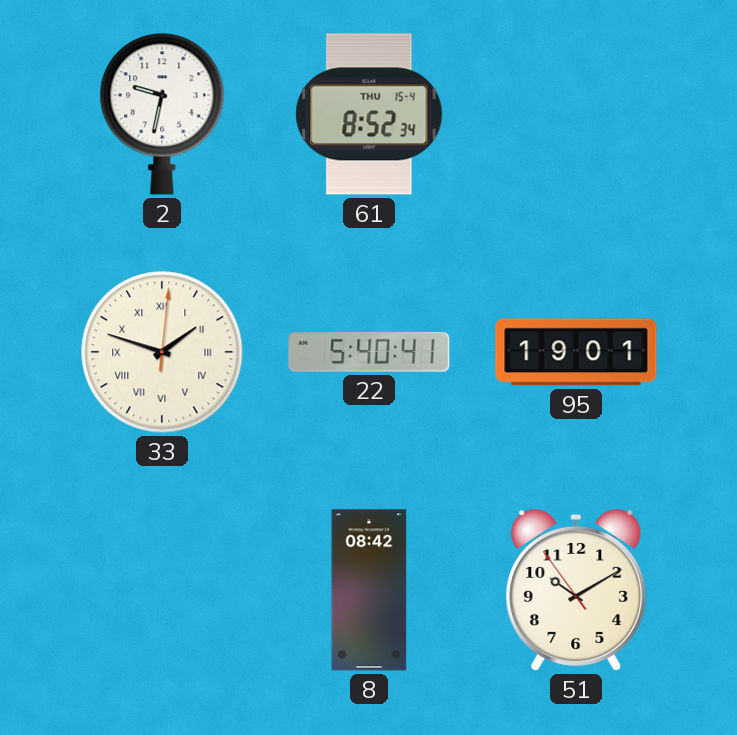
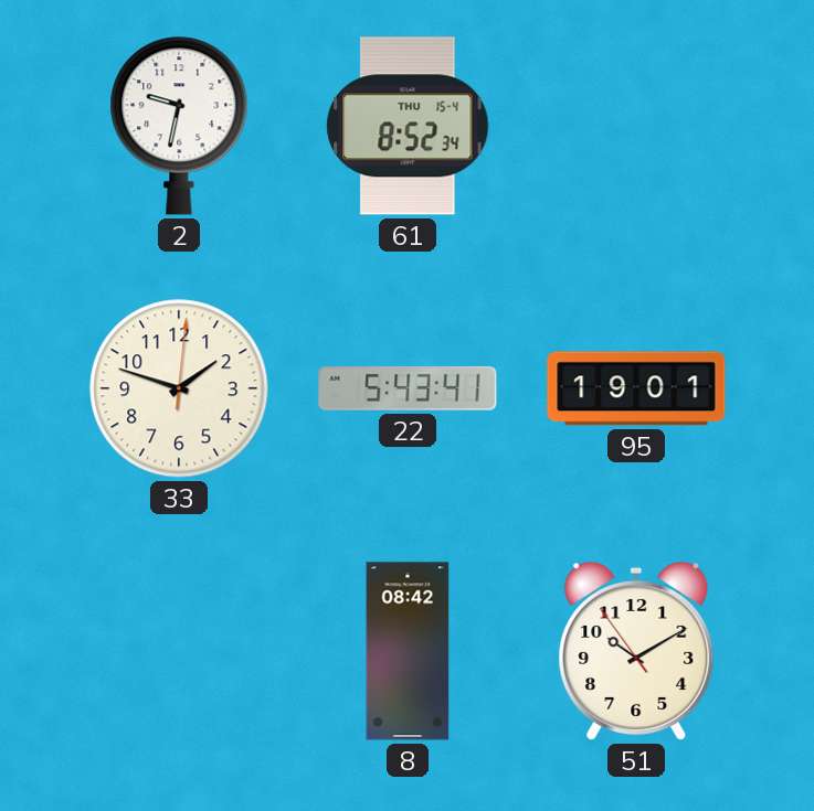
33 numerals: Roman -> Arabic
22: 5:40 -> 5:43
